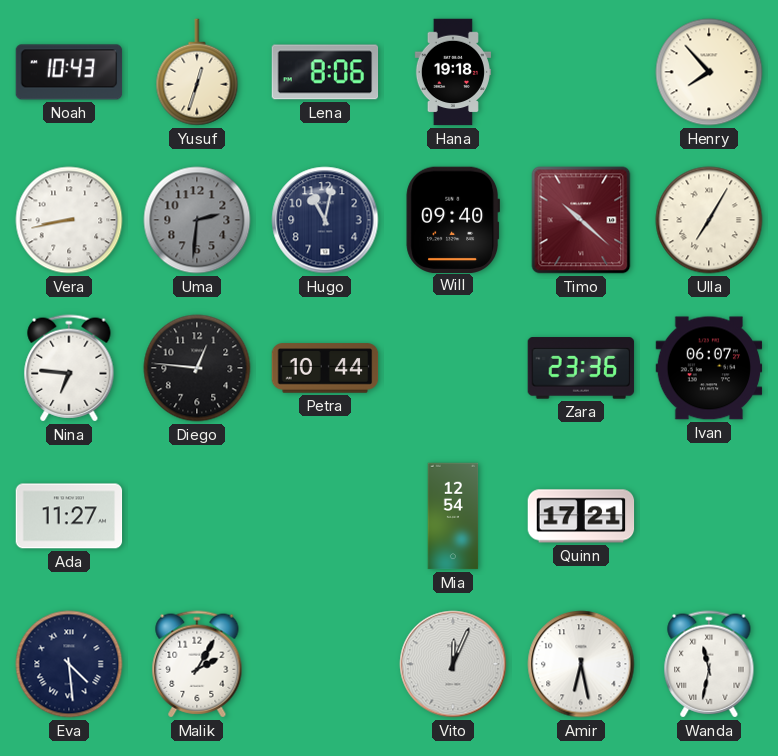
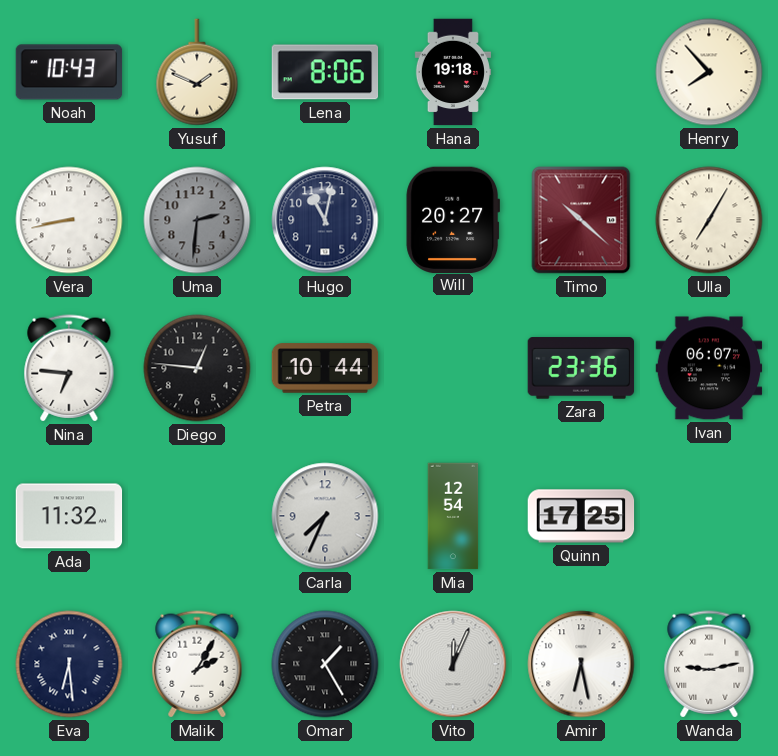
Yusuf: 12:33 -> 1:49
Will: 09:40 -> 20:27
Ada: 11:27 -> 11:32
Carla: none -> 7:34
Quinn: 17:21 -> 17:25
Eva: 4:29 -> 6:29
Omar: none -> 1:25
Wanda: 11:32 -> 9:13
